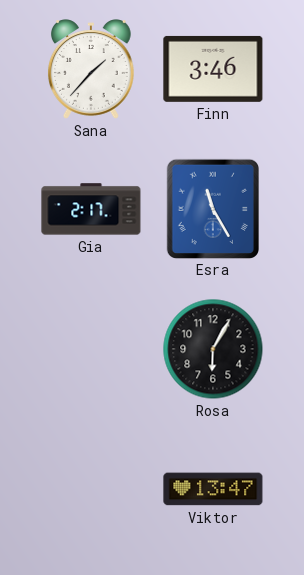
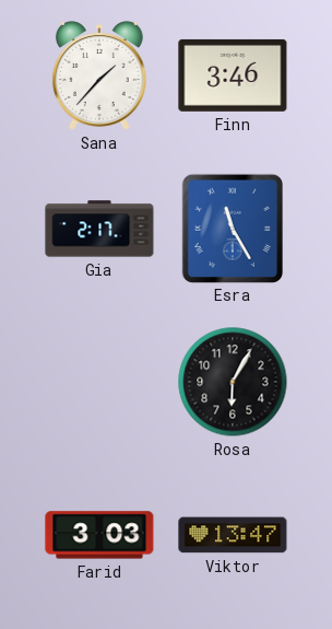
Farid: none -> 3:03
